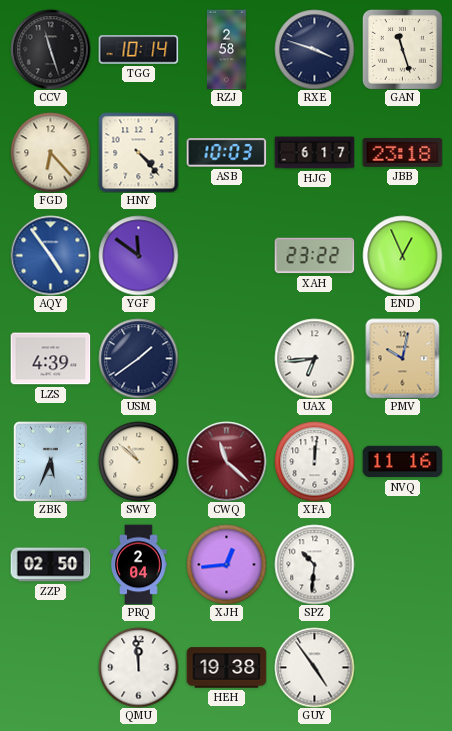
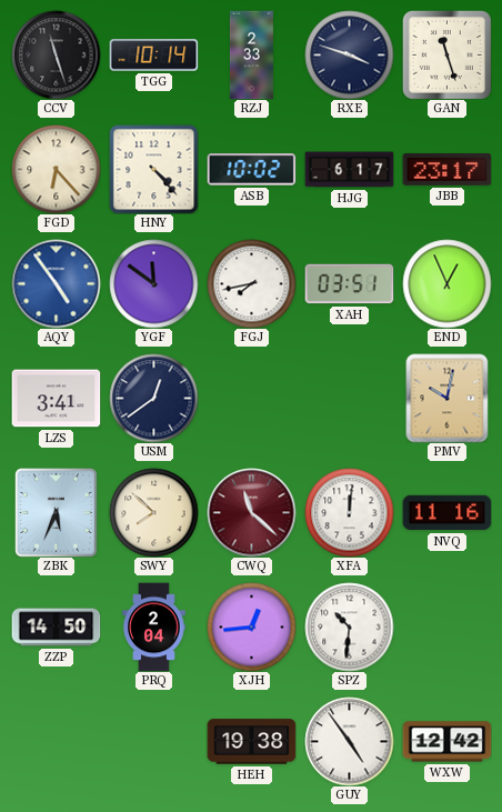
RZJ: 2:58 -> 2:33
ASB: 10:03 -> 10:02
JBB: 23:18 -> 23:17
FGJ: none -> 7:43
XAH: 23:22 -> 03:51
LZS: 4:39 -> 3:41
USM: 1:39 -> 12:39
UAX: 6:44 -> none
SWY: 10:52 -> 7:52
ZZP: 02:50 -> 14:50
QMU: 11:59 -> none
WXW: none -> 12:42
